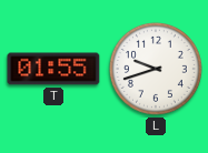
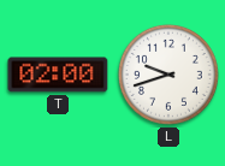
T: 01:55 -> 02:00
